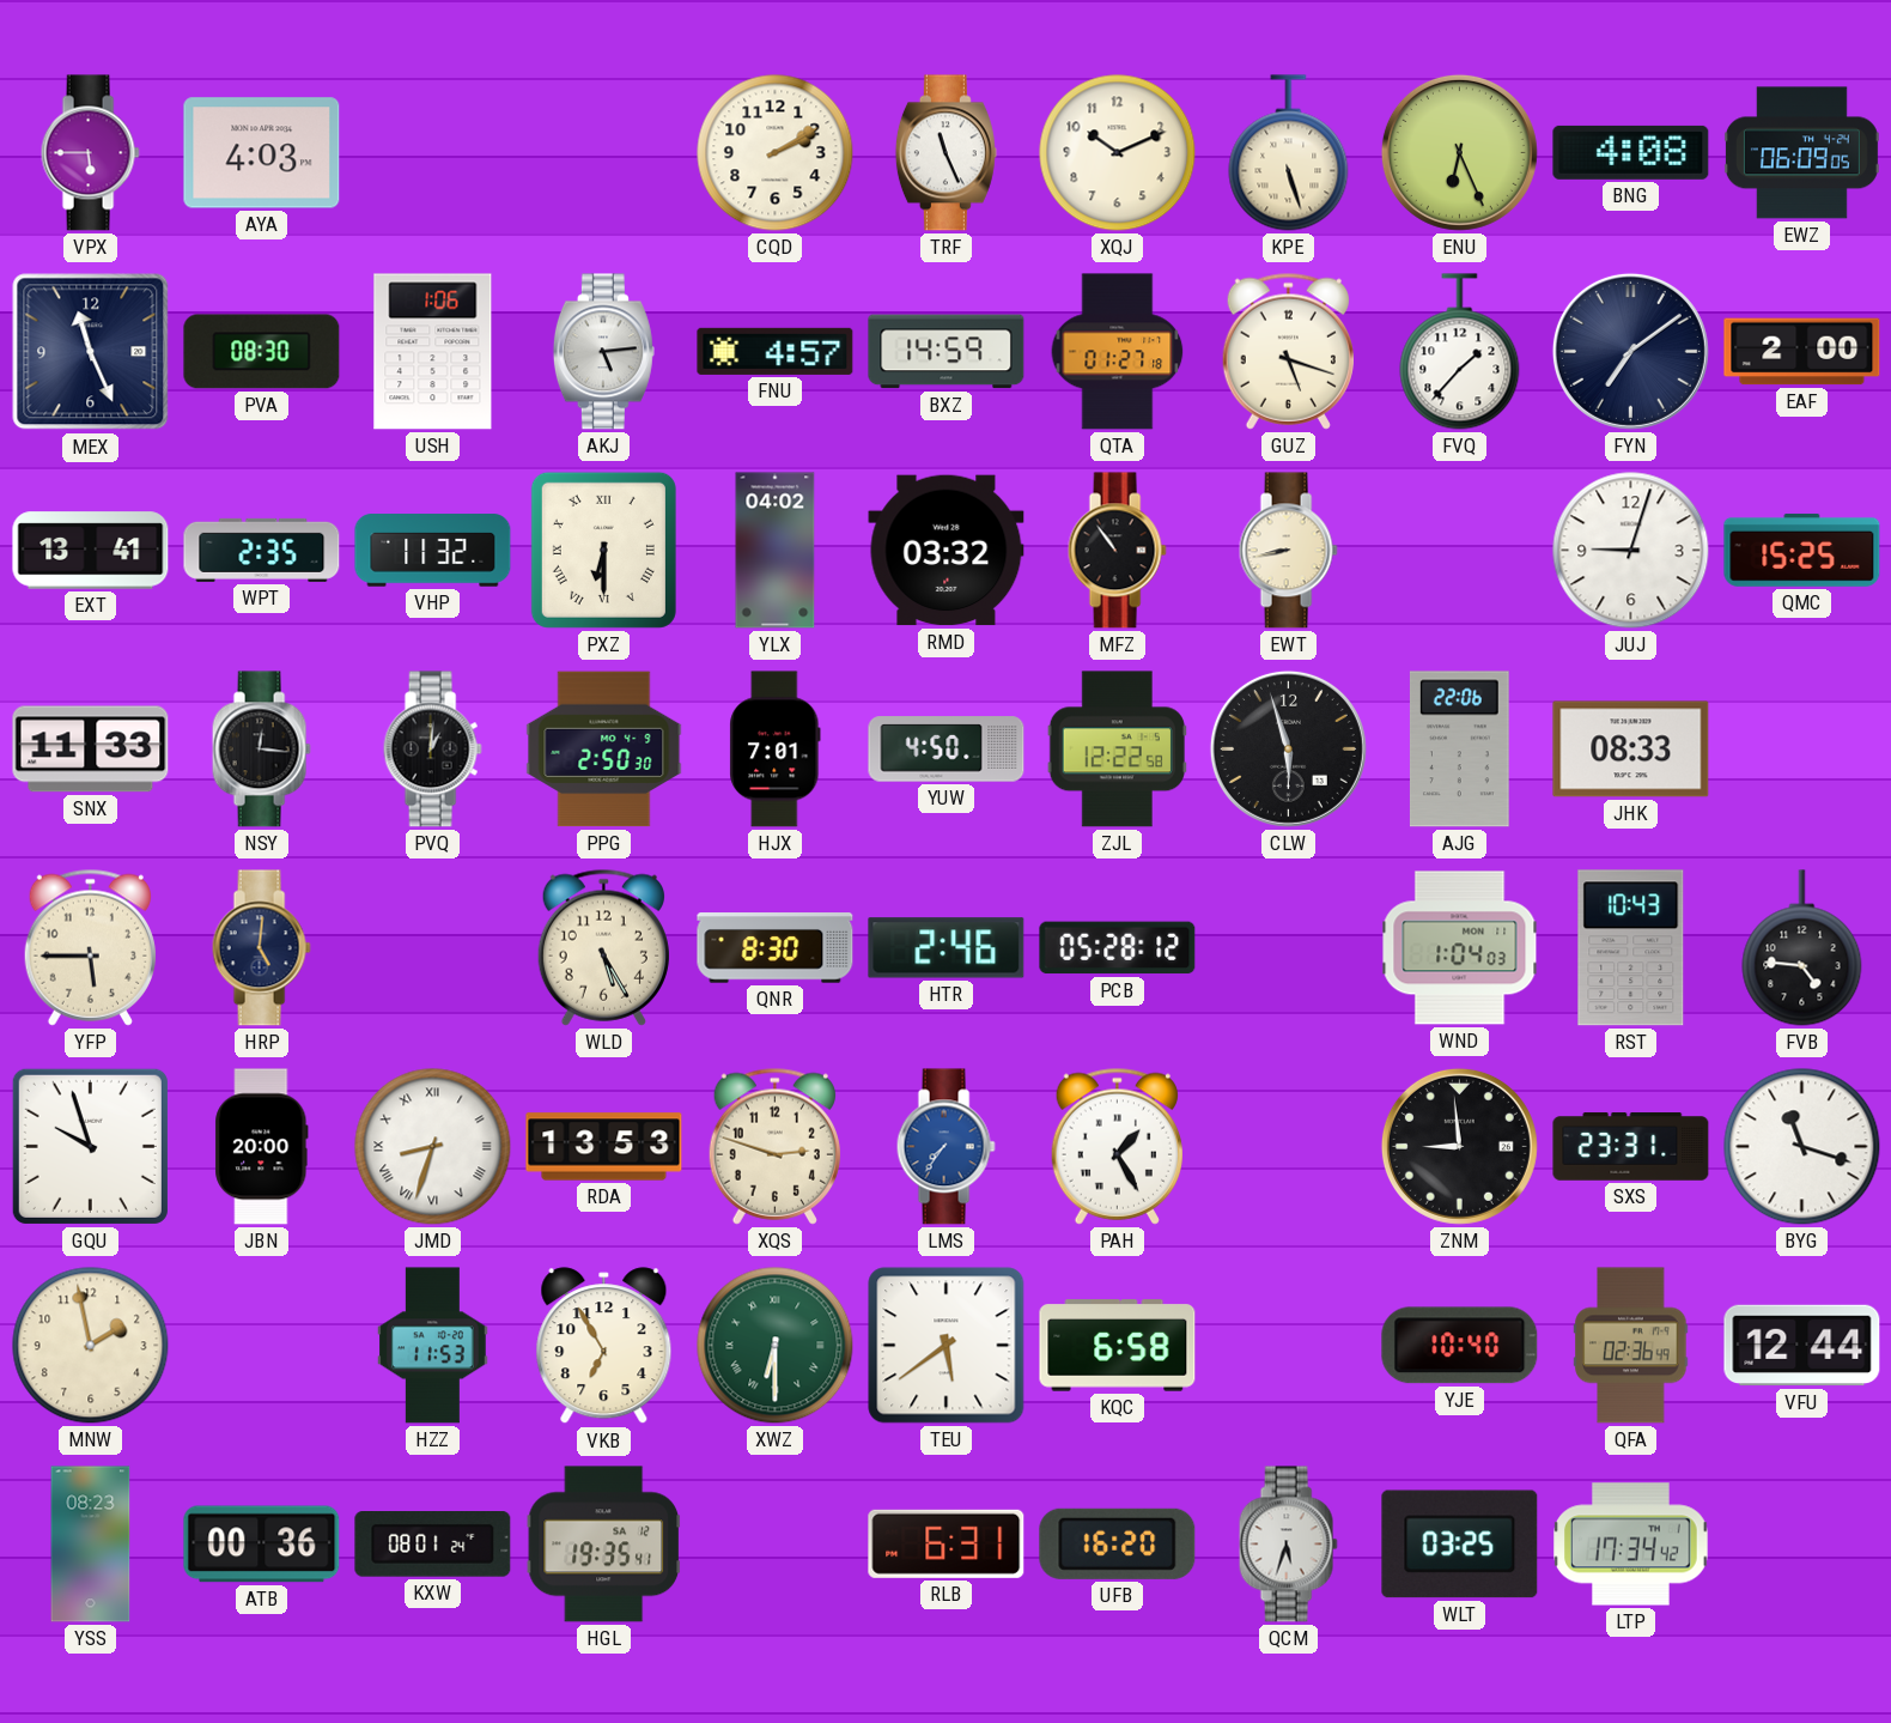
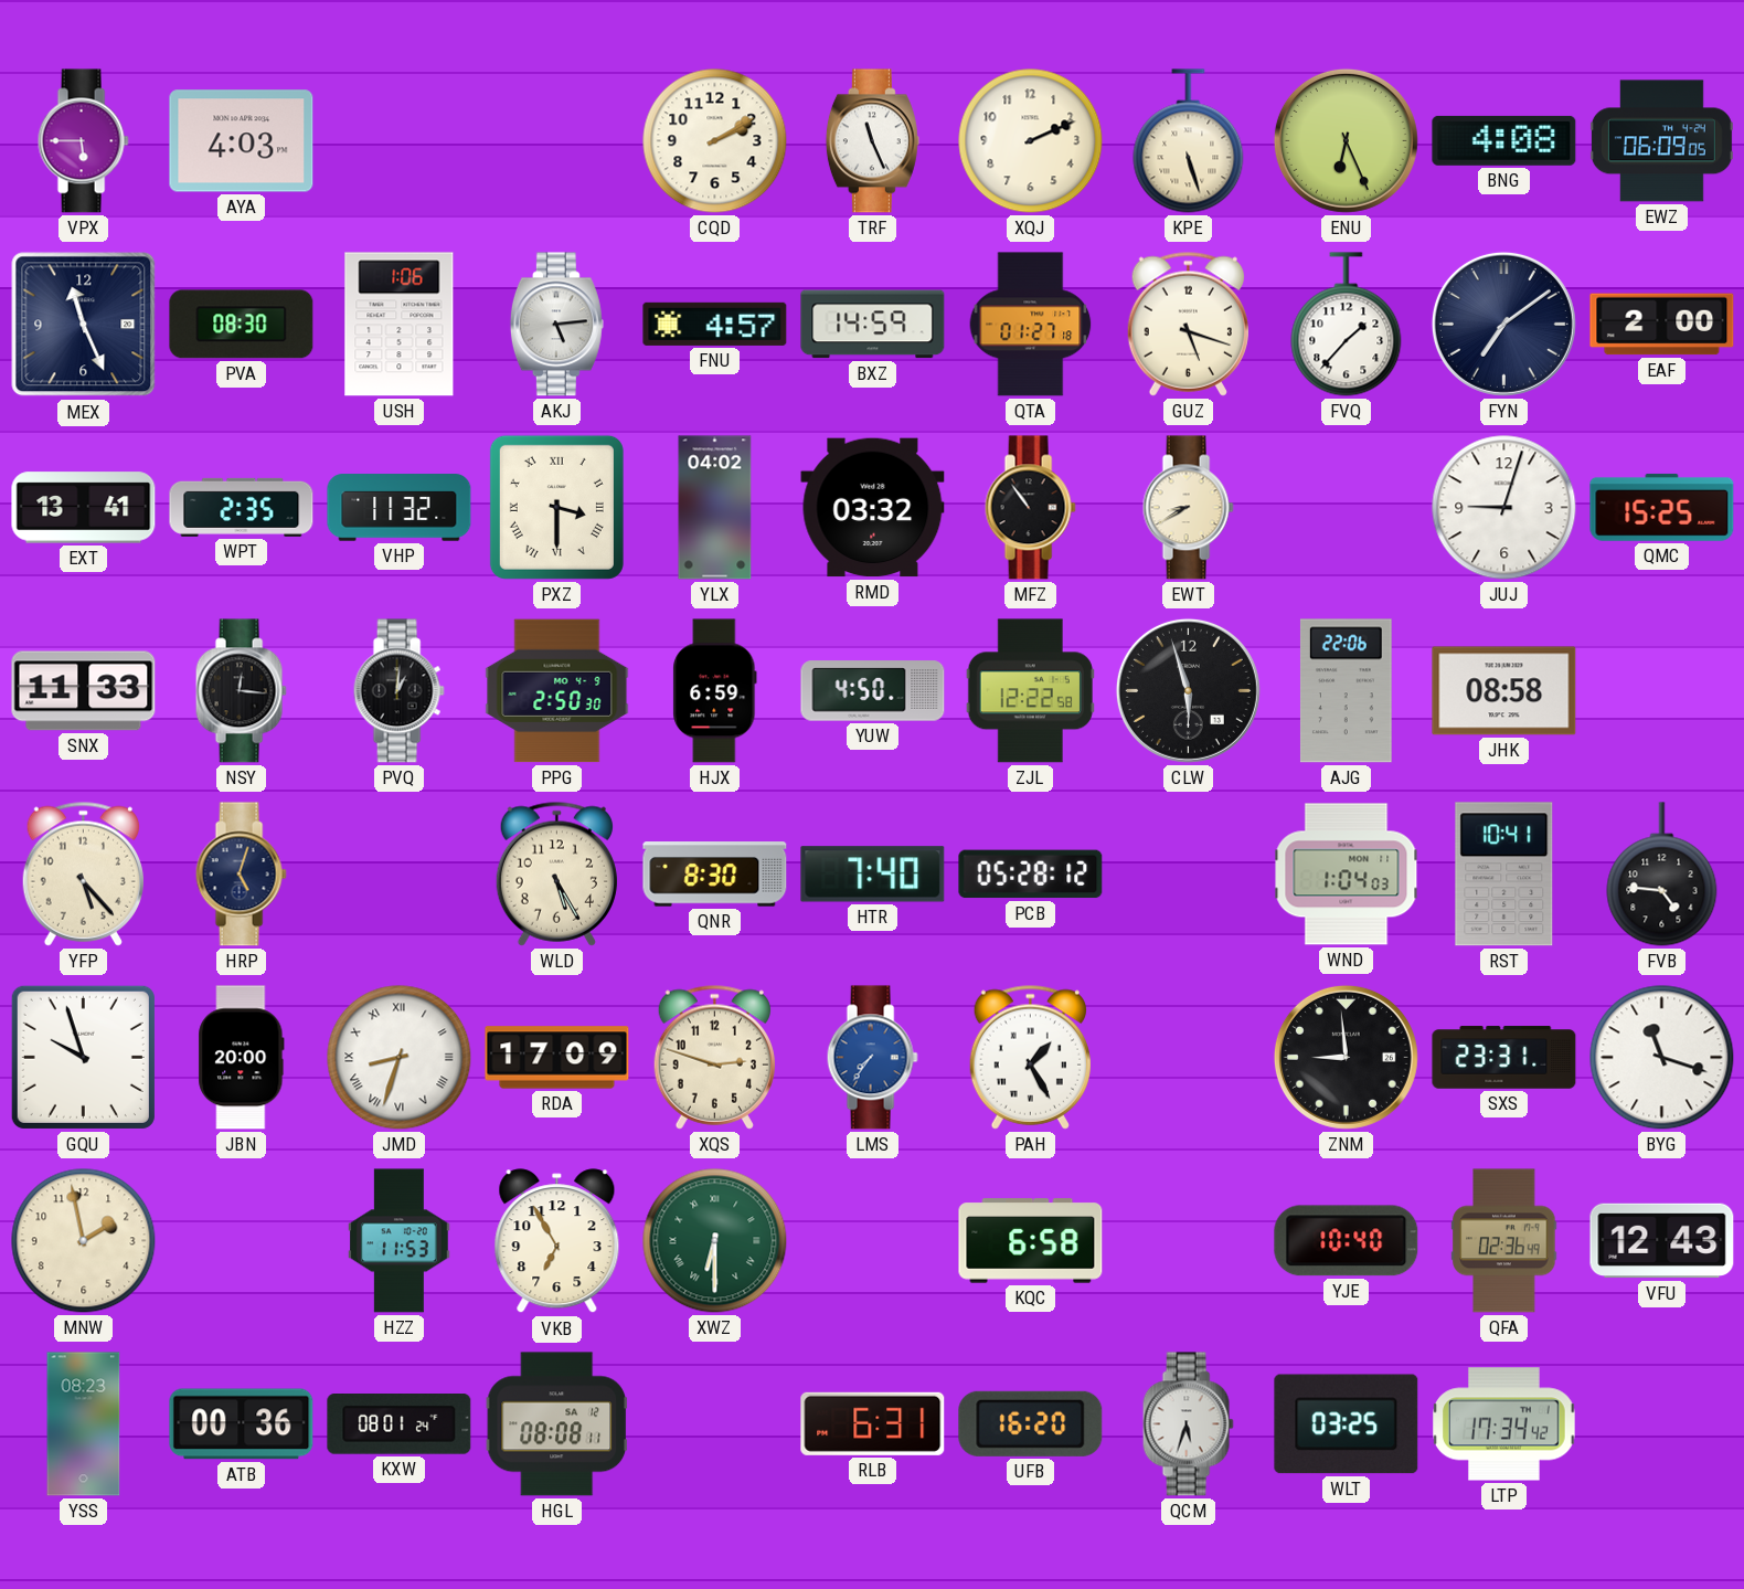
XQJ: 10:11 -> 2:11
PXZ: 6:30 -> 3:30
EWT: 8:43 -> 8:40
HJX: 7:01 -> 6:59
JHK: 08:33 -> 08:58
YFP: 5:45 -> 5:23
HRP: 5:01 -> 5:03
HTR: 2:46 -> 7:40
RST: 10:43 -> 10:41
RDA: 13:53 -> 17:09
TEU: 5:39 -> none
VFU: 12:44 -> 12:43
HGL: 19:35 -> 08:08
